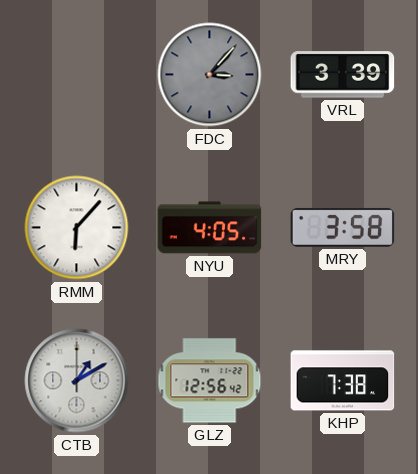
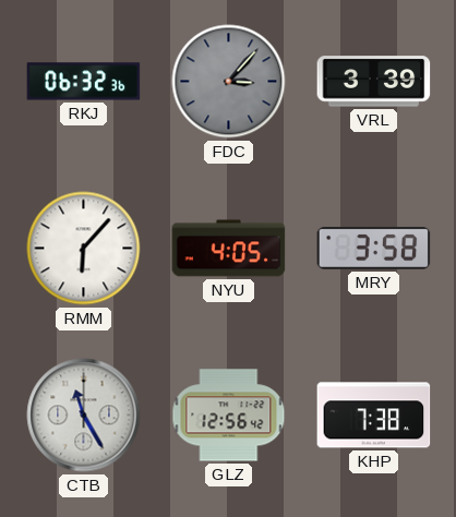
RKJ: none -> 06:32
CTB: 1:10 -> 11:25
